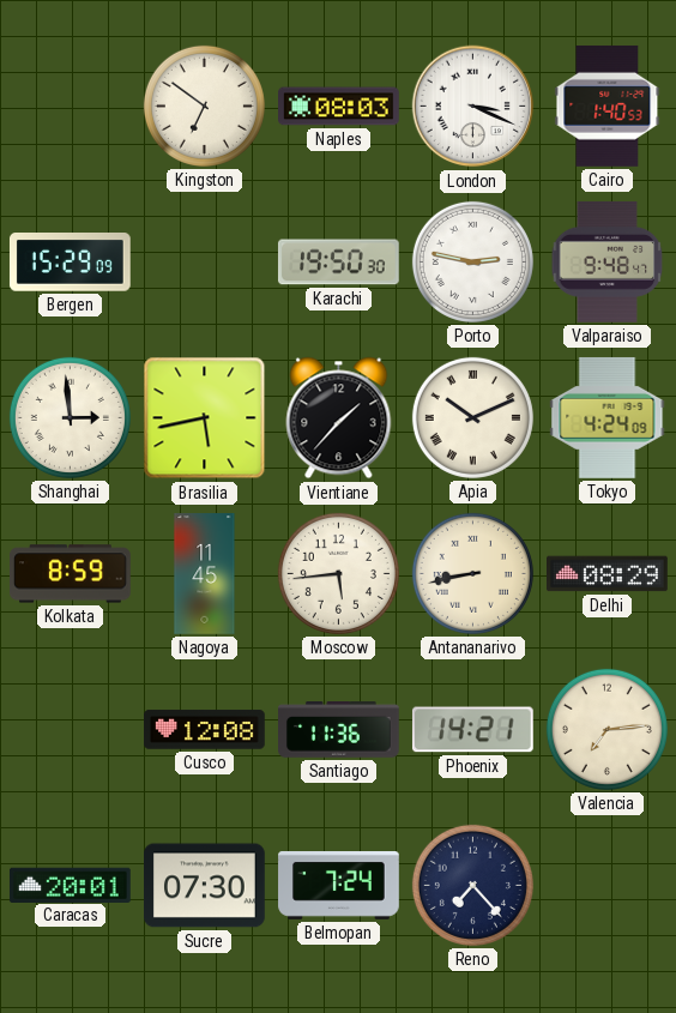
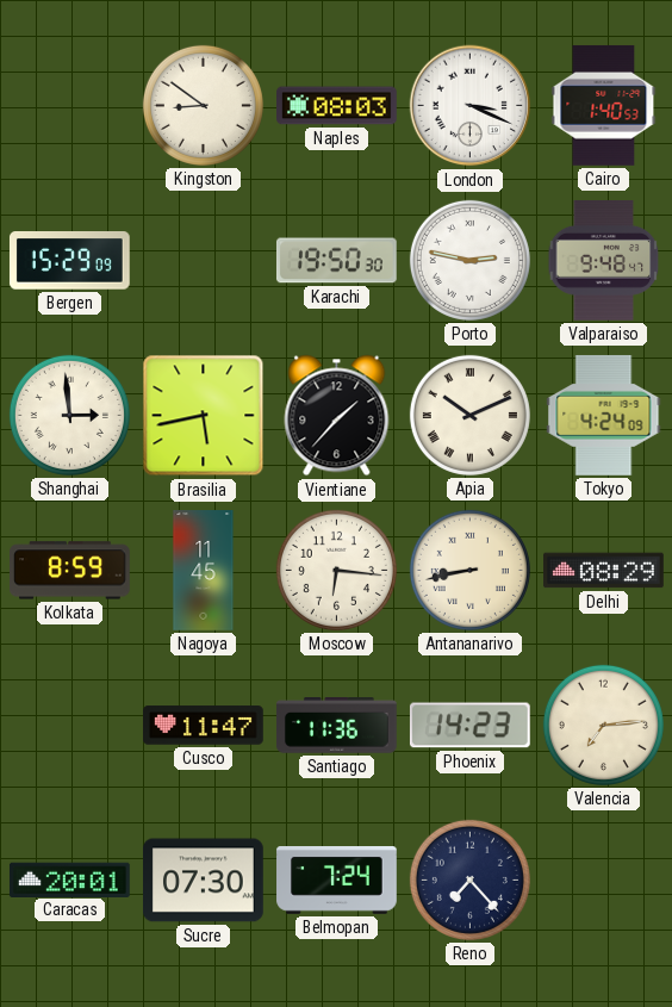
Kingston: 6:51 -> 8:51
Moscow: 5:44 -> 6:16
Cusco: 12:08 -> 11:47
Phoenix: 14:21 -> 14:23
